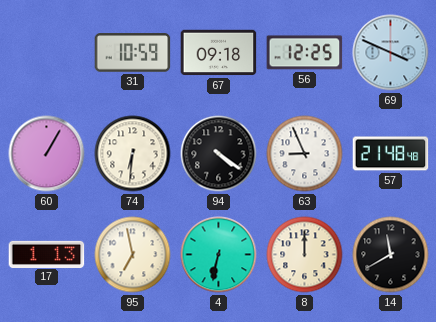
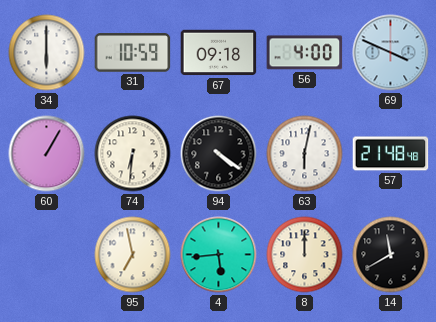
34: none -> 6:00
56: 12:25 -> 4:00
63: 8:56 -> 6:02
17: 1:13 -> none
4: 6:32 -> 5:44
